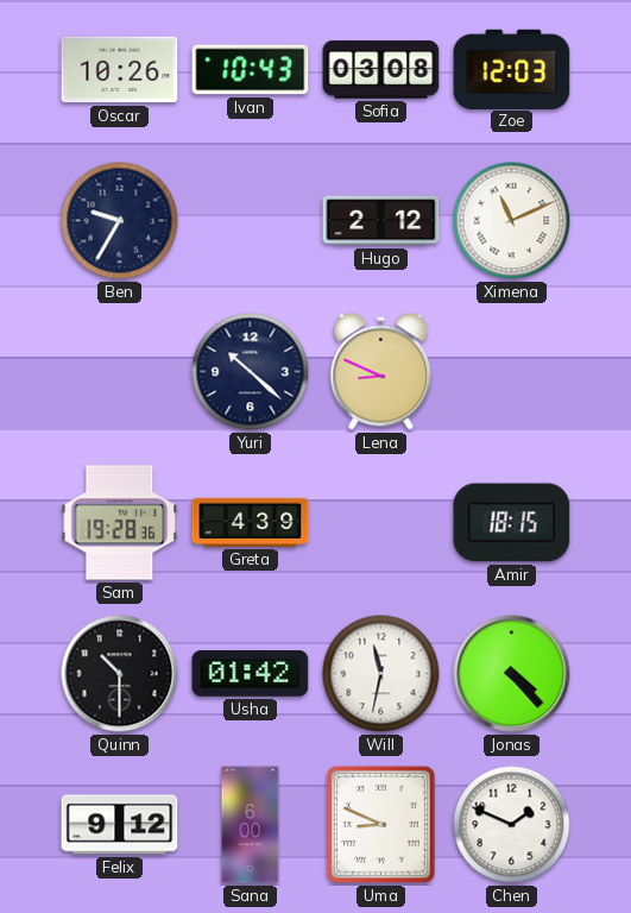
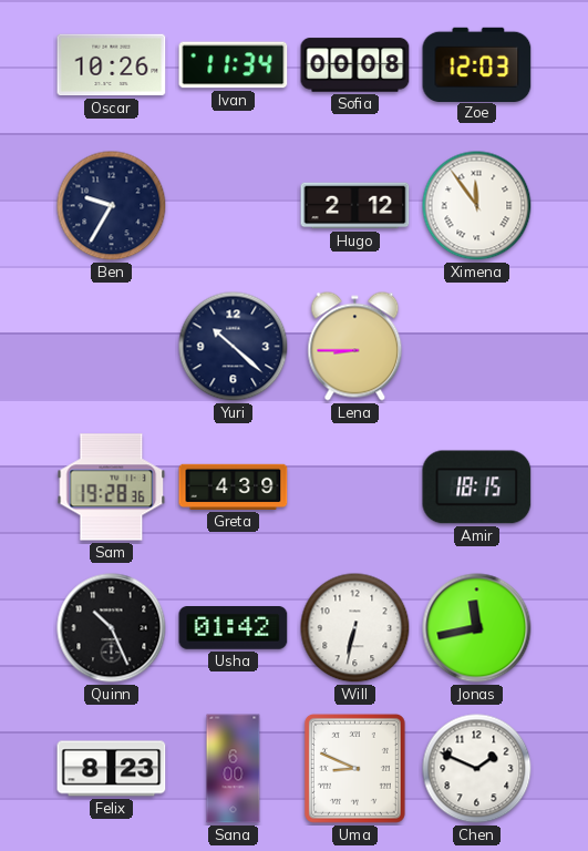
Ivan: 10:43 -> 11:34
Sofia: 03:08 -> 00:08
Ximena: 11:11 -> 11:54
Lena: 8:49 -> 8:45
Quinn: 10:30 -> 10:26
Will: 11:32 -> 6:32
Jonas: 4:23 -> 11:43
Felix: 9:12 -> 8:23
